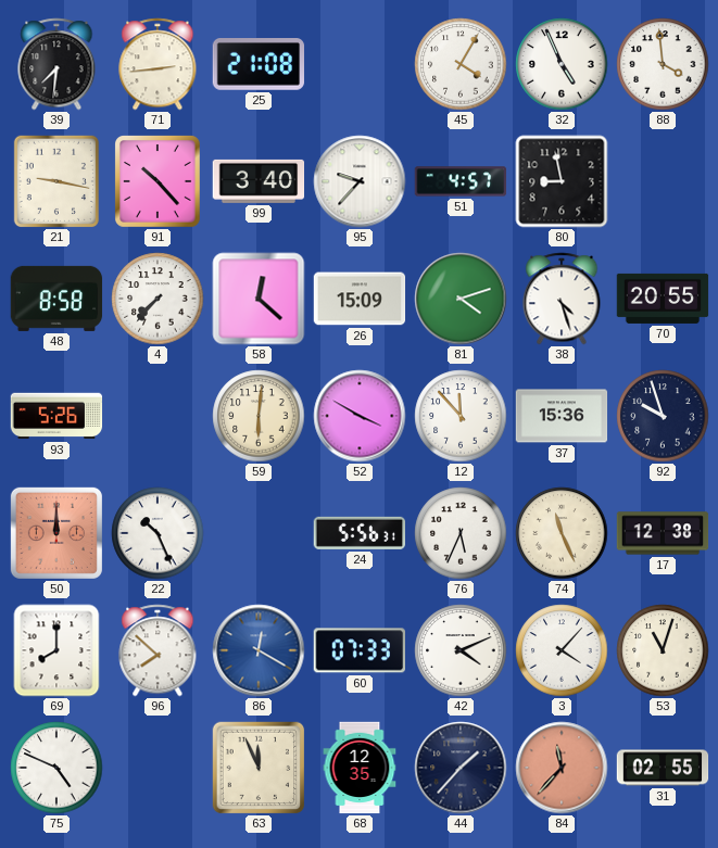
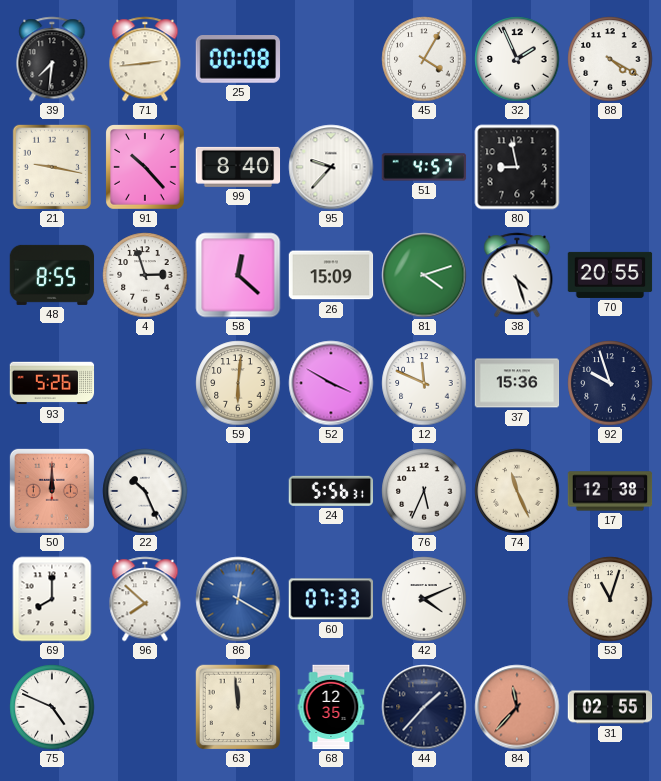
25: 21:08 -> 00:08
32: 4:56 -> 1:56
88: 3:59 -> 4:20
99: 3:40 -> 8:40
48: 8:58 -> 8:55
4: 7:37 -> 2:57
12: 11:53 -> 11:49
3: 4:07 -> none
63: 11:56 -> 11:59
